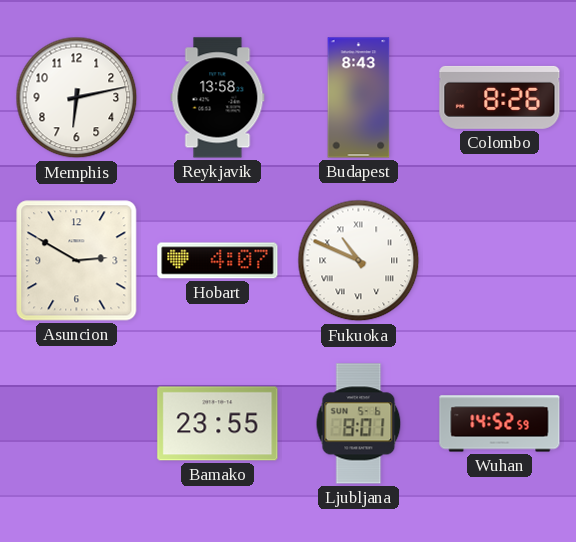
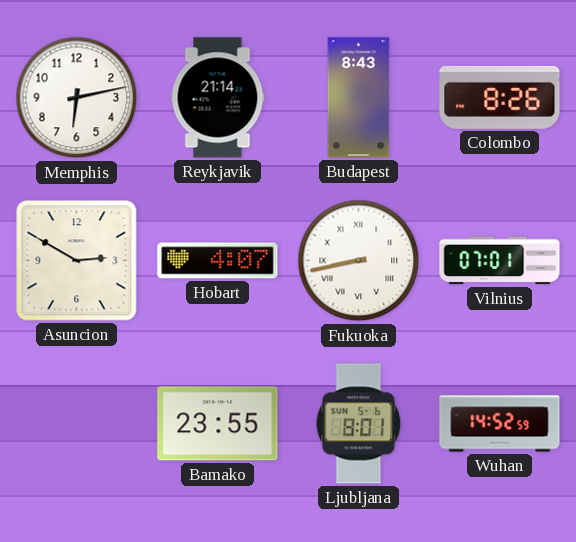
Reykjavik: 13:58 -> 21:14
Fukuoka: 10:49 -> 8:43
Vilnius: none -> 07:01
